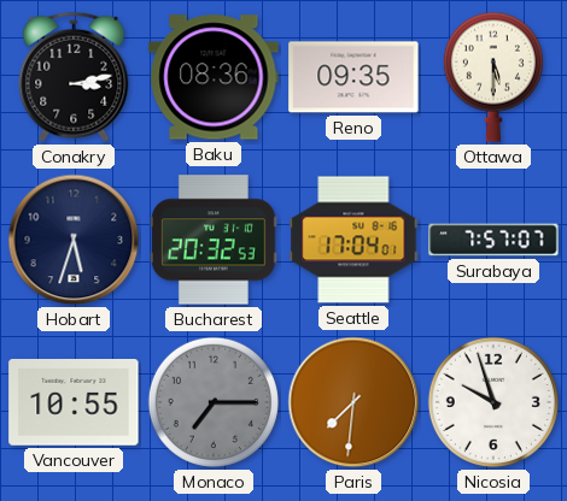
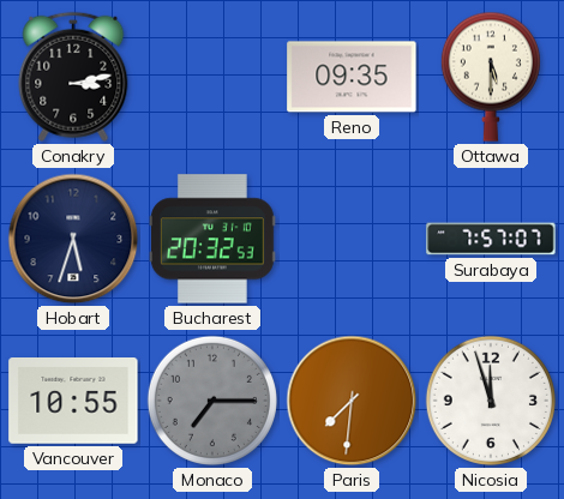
Baku: 08:36 -> none
Seattle: 17:04 -> none
Nicosia: 9:57 -> 11:57
